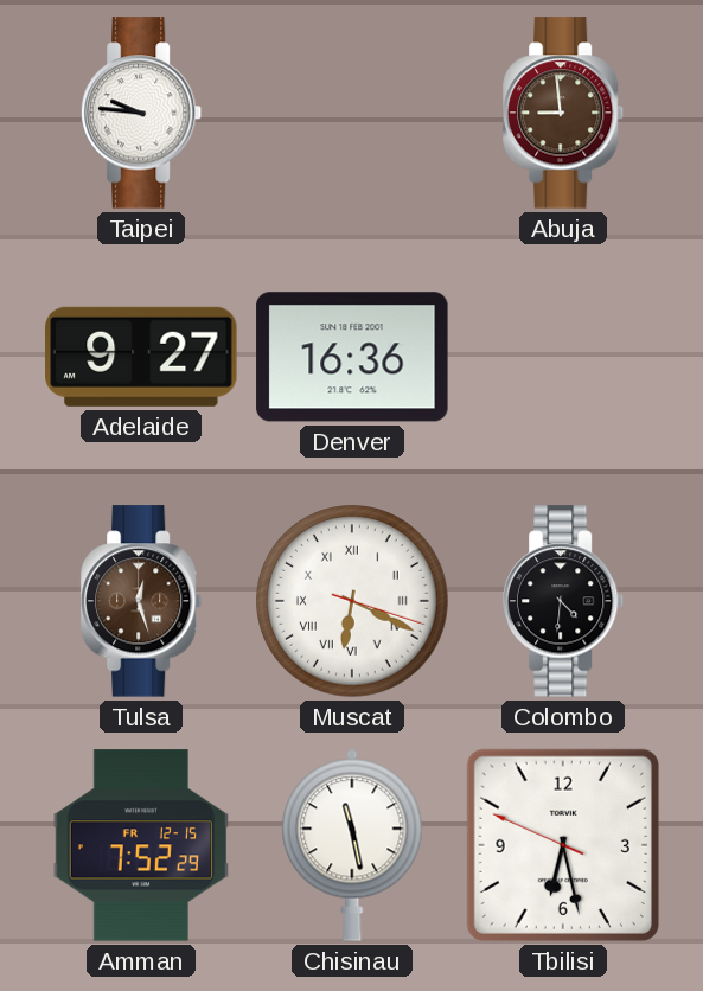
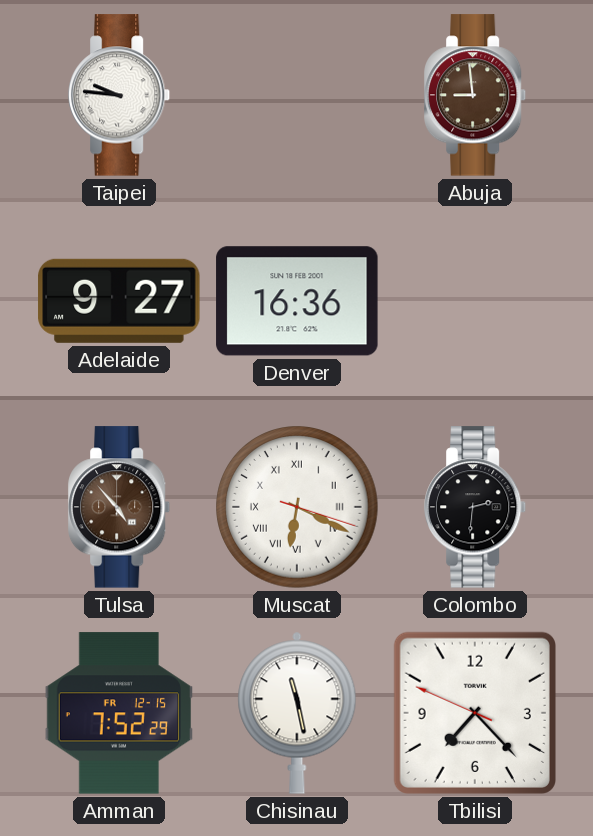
Tulsa: 12:27 -> 4:53
Colombo: 4:31 -> 2:31
Tbilisi: 6:27 -> 7:22
